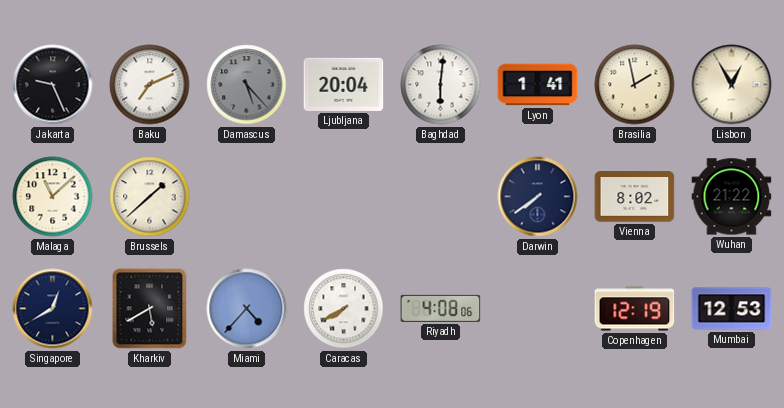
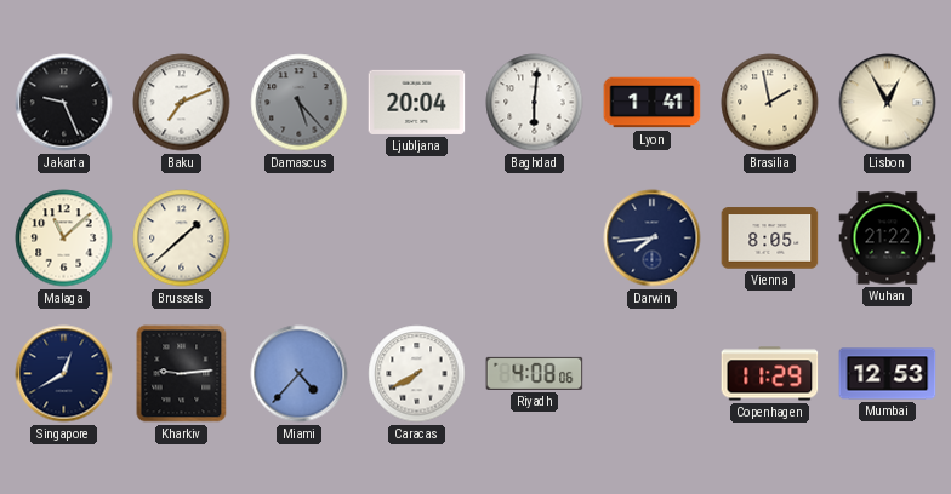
Darwin: 7:39 -> 7:44
Vienna: 8:02 -> 8:05
Kharkiv: 5:40 -> 9:14
Copenhagen: 12:19 -> 11:29
